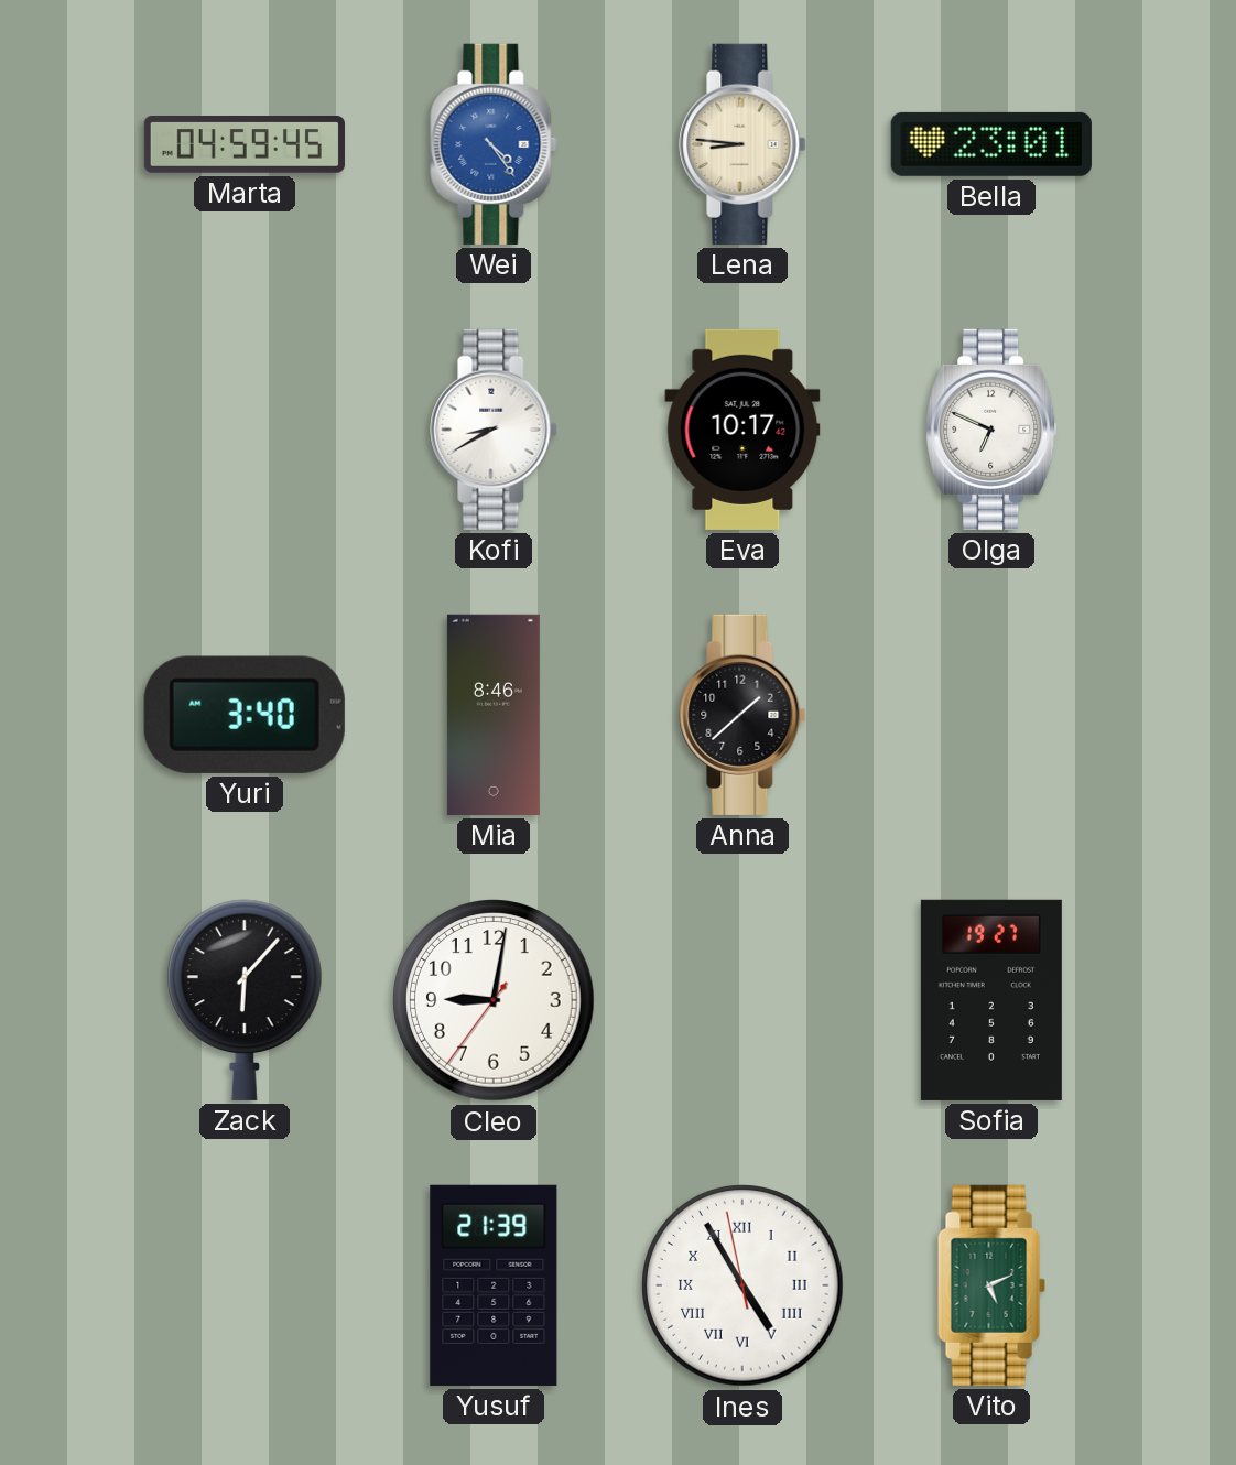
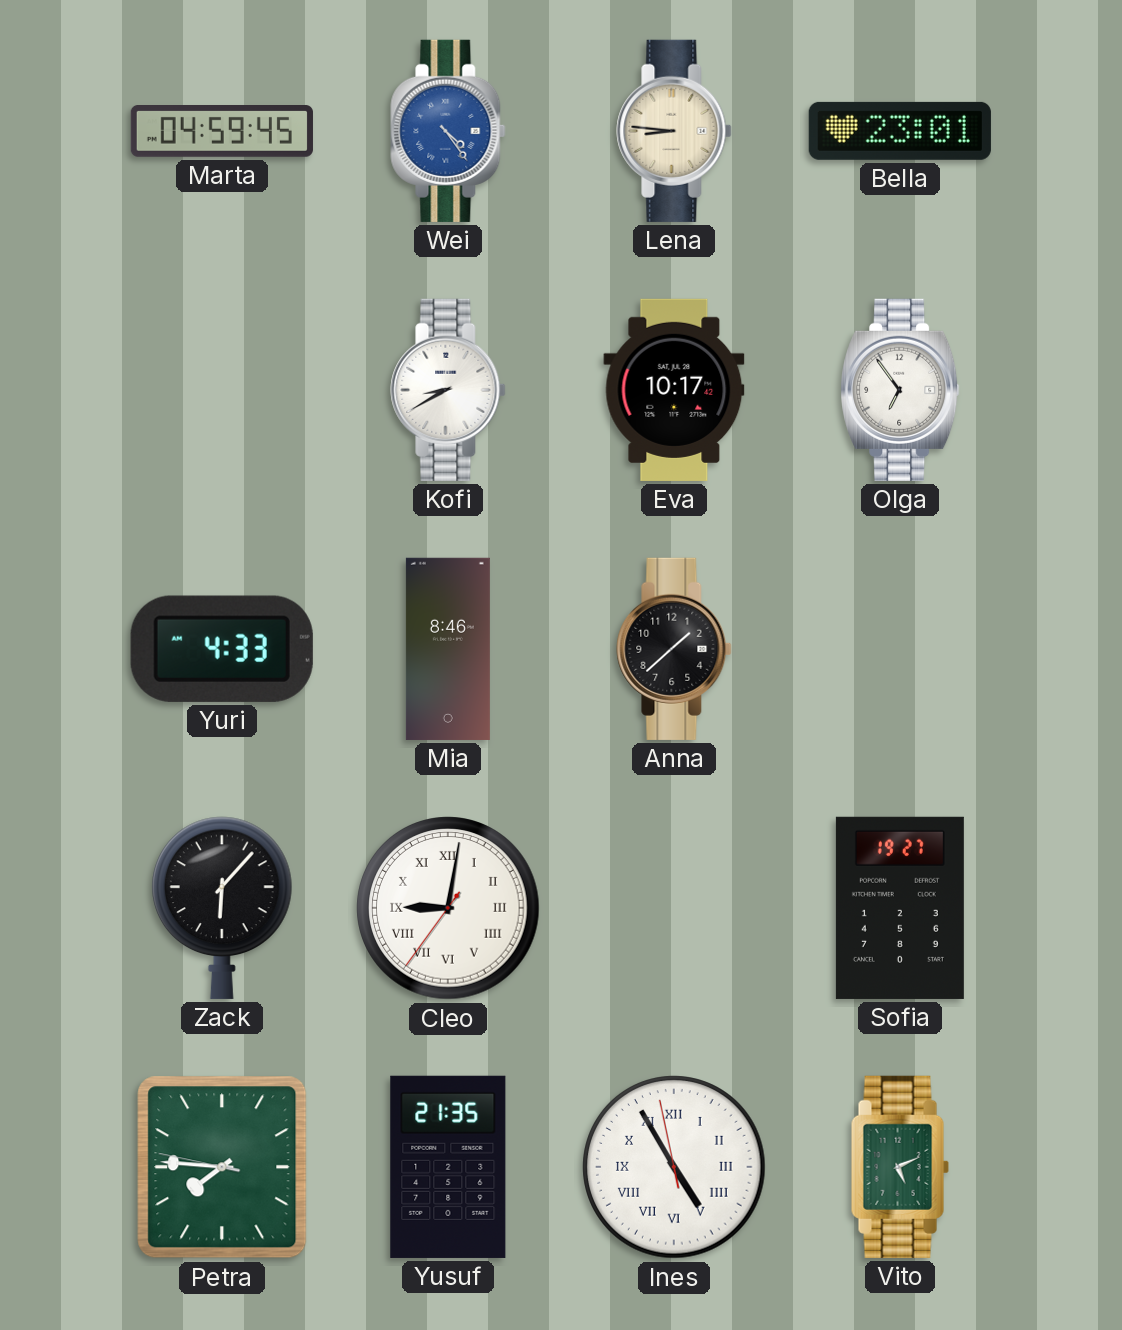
Olga: 6:49 -> 6:54
Yuri: 3:40 -> 4:33
Cleo numerals: Arabic -> Roman
Petra: none -> 7:45
Yusuf: 21:39 -> 21:35
